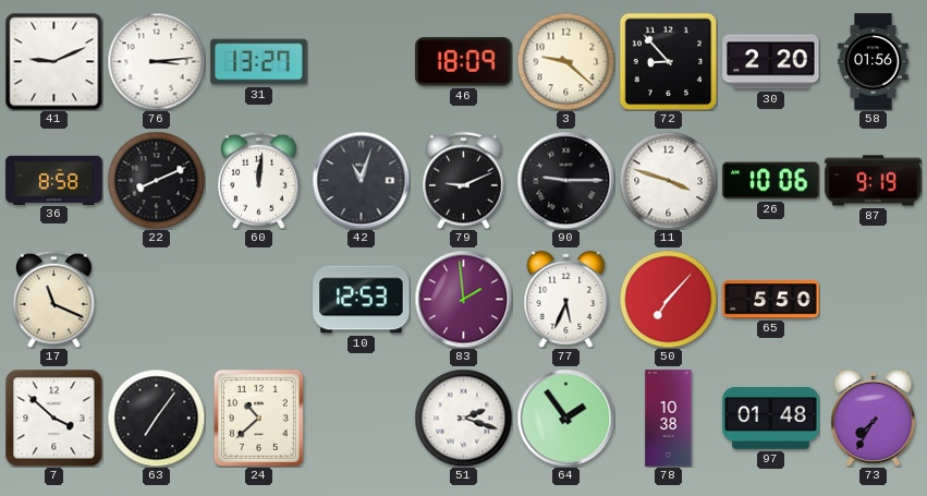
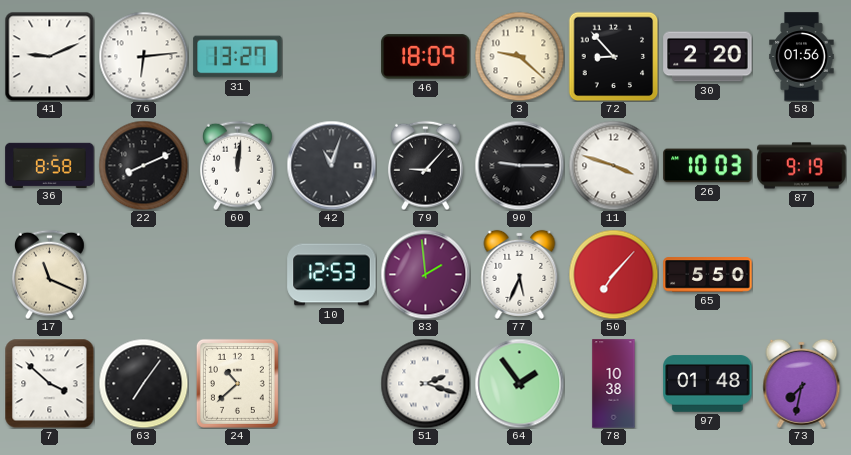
76: 3:14 -> 6:14
79: 9:11 -> 9:07
26: 10:06 -> 10:03
73: 7:35 -> 7:32
